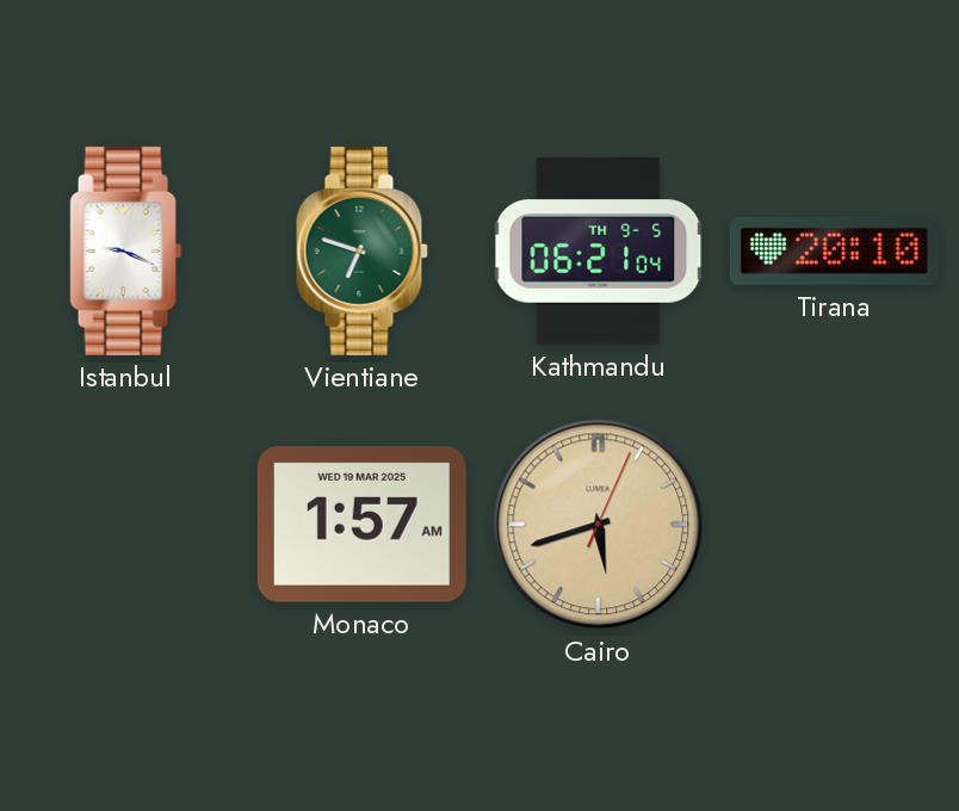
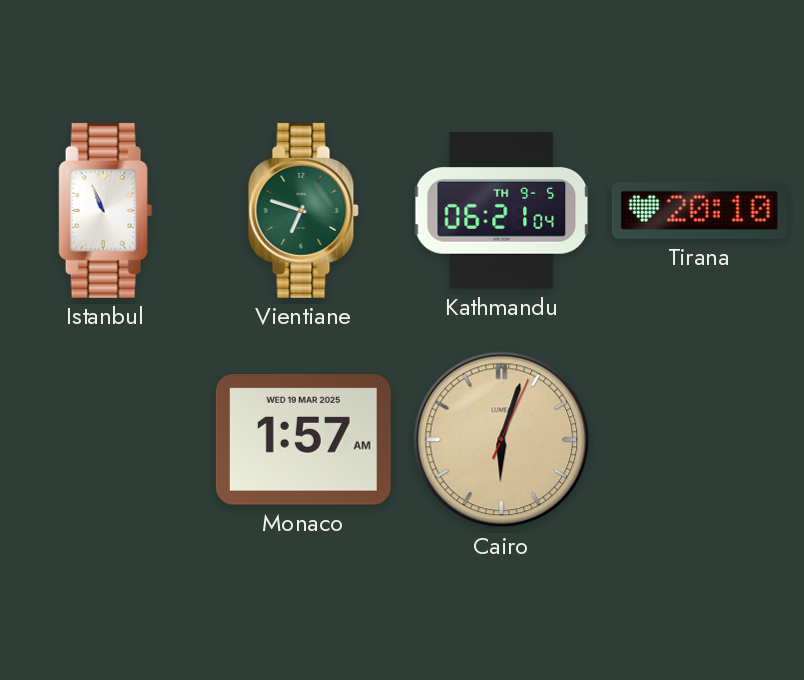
Istanbul: 9:19 -> 10:56
Cairo: 5:42 -> 6:03
